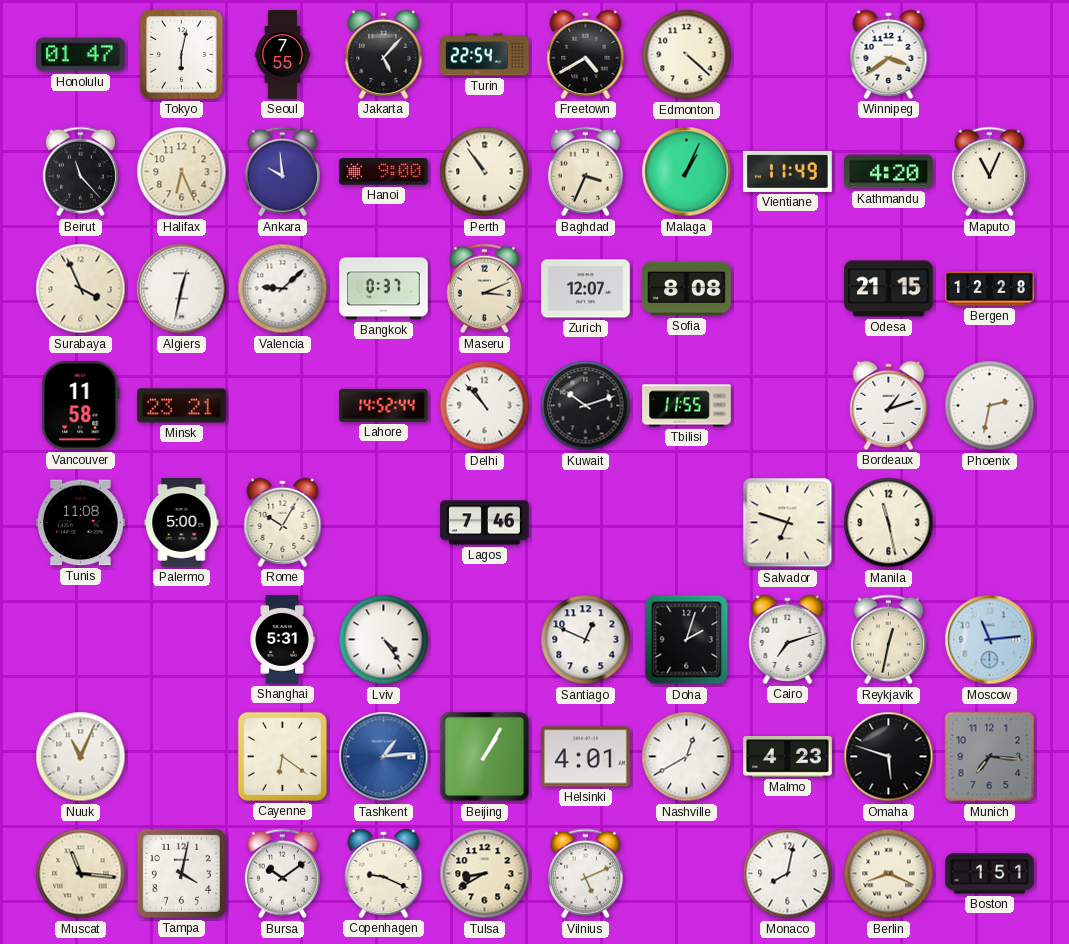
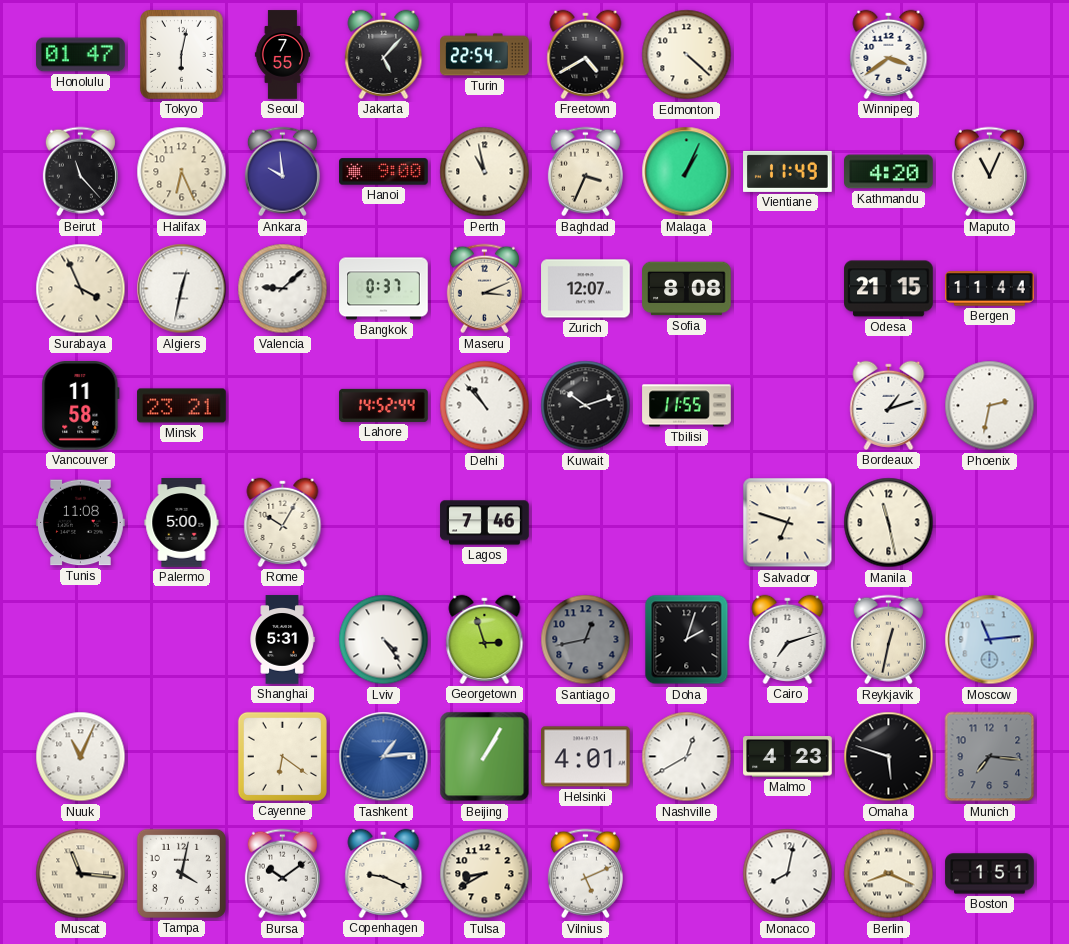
Perth: 10:54 -> 10:58
Bergen: 12:28 -> 11:44
Georgetown: none -> 2:57
Santiago: 12:49 -> 12:43
Santiago dial: white -> grey
